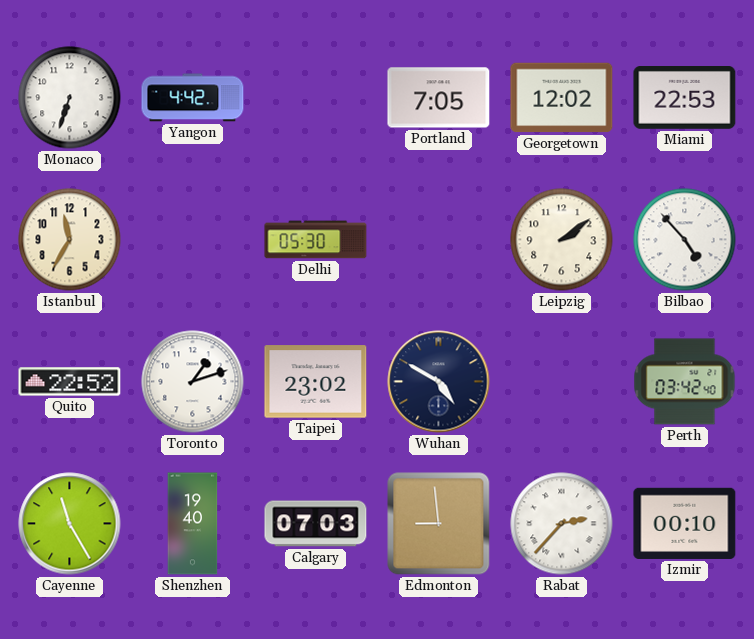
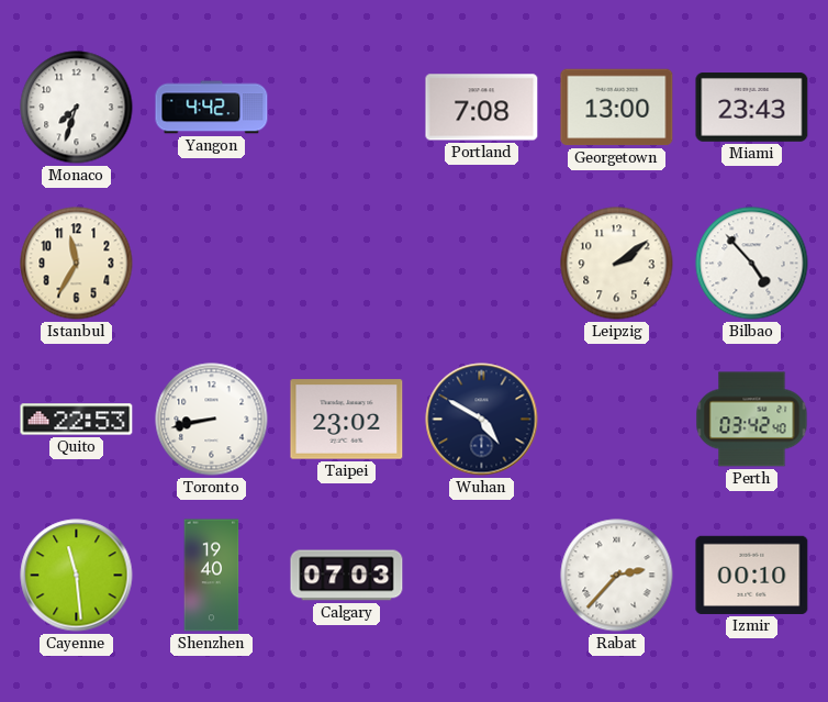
Monaco: 6:33 -> 7:33
Portland: 7:05 -> 7:08
Georgetown: 12:02 -> 13:00
Miami: 22:53 -> 23:43
Delhi: 05:30 -> none
Quito: 22:52 -> 22:53
Toronto: 1:12 -> 8:43
Cayenne: 11:25 -> 11:29
Edmonton: 8:59 -> none
